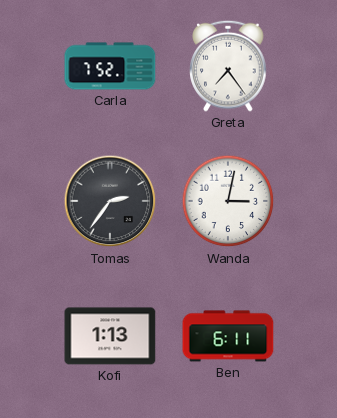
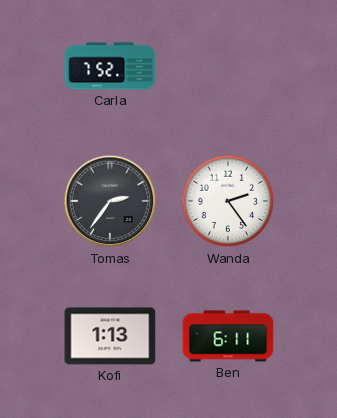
Greta: 7:24 -> none
Wanda: 3:02 -> 2:24
